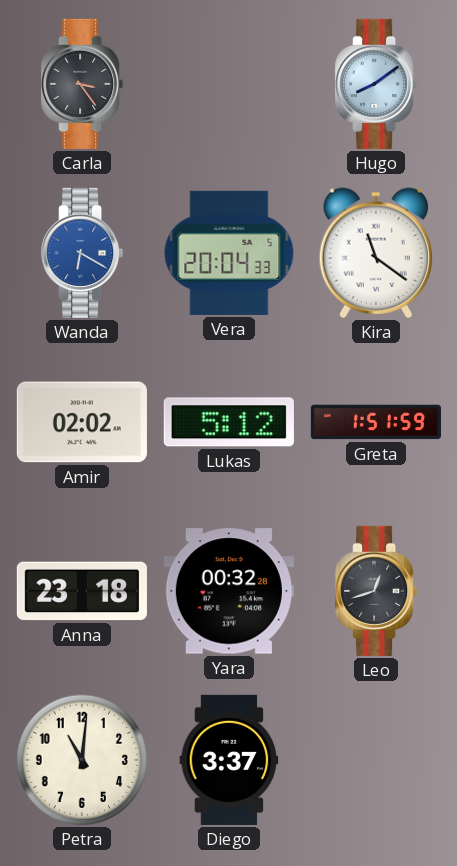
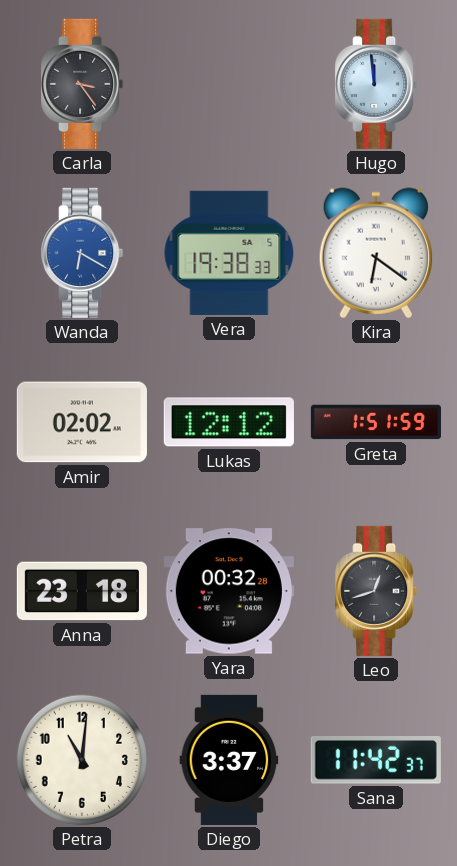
Hugo: 8:09 -> 11:59
Vera: 20:04 -> 19:38
Kira: 11:21 -> 6:21
Lukas: 5:12 -> 12:12
Sana: none -> 11:42
